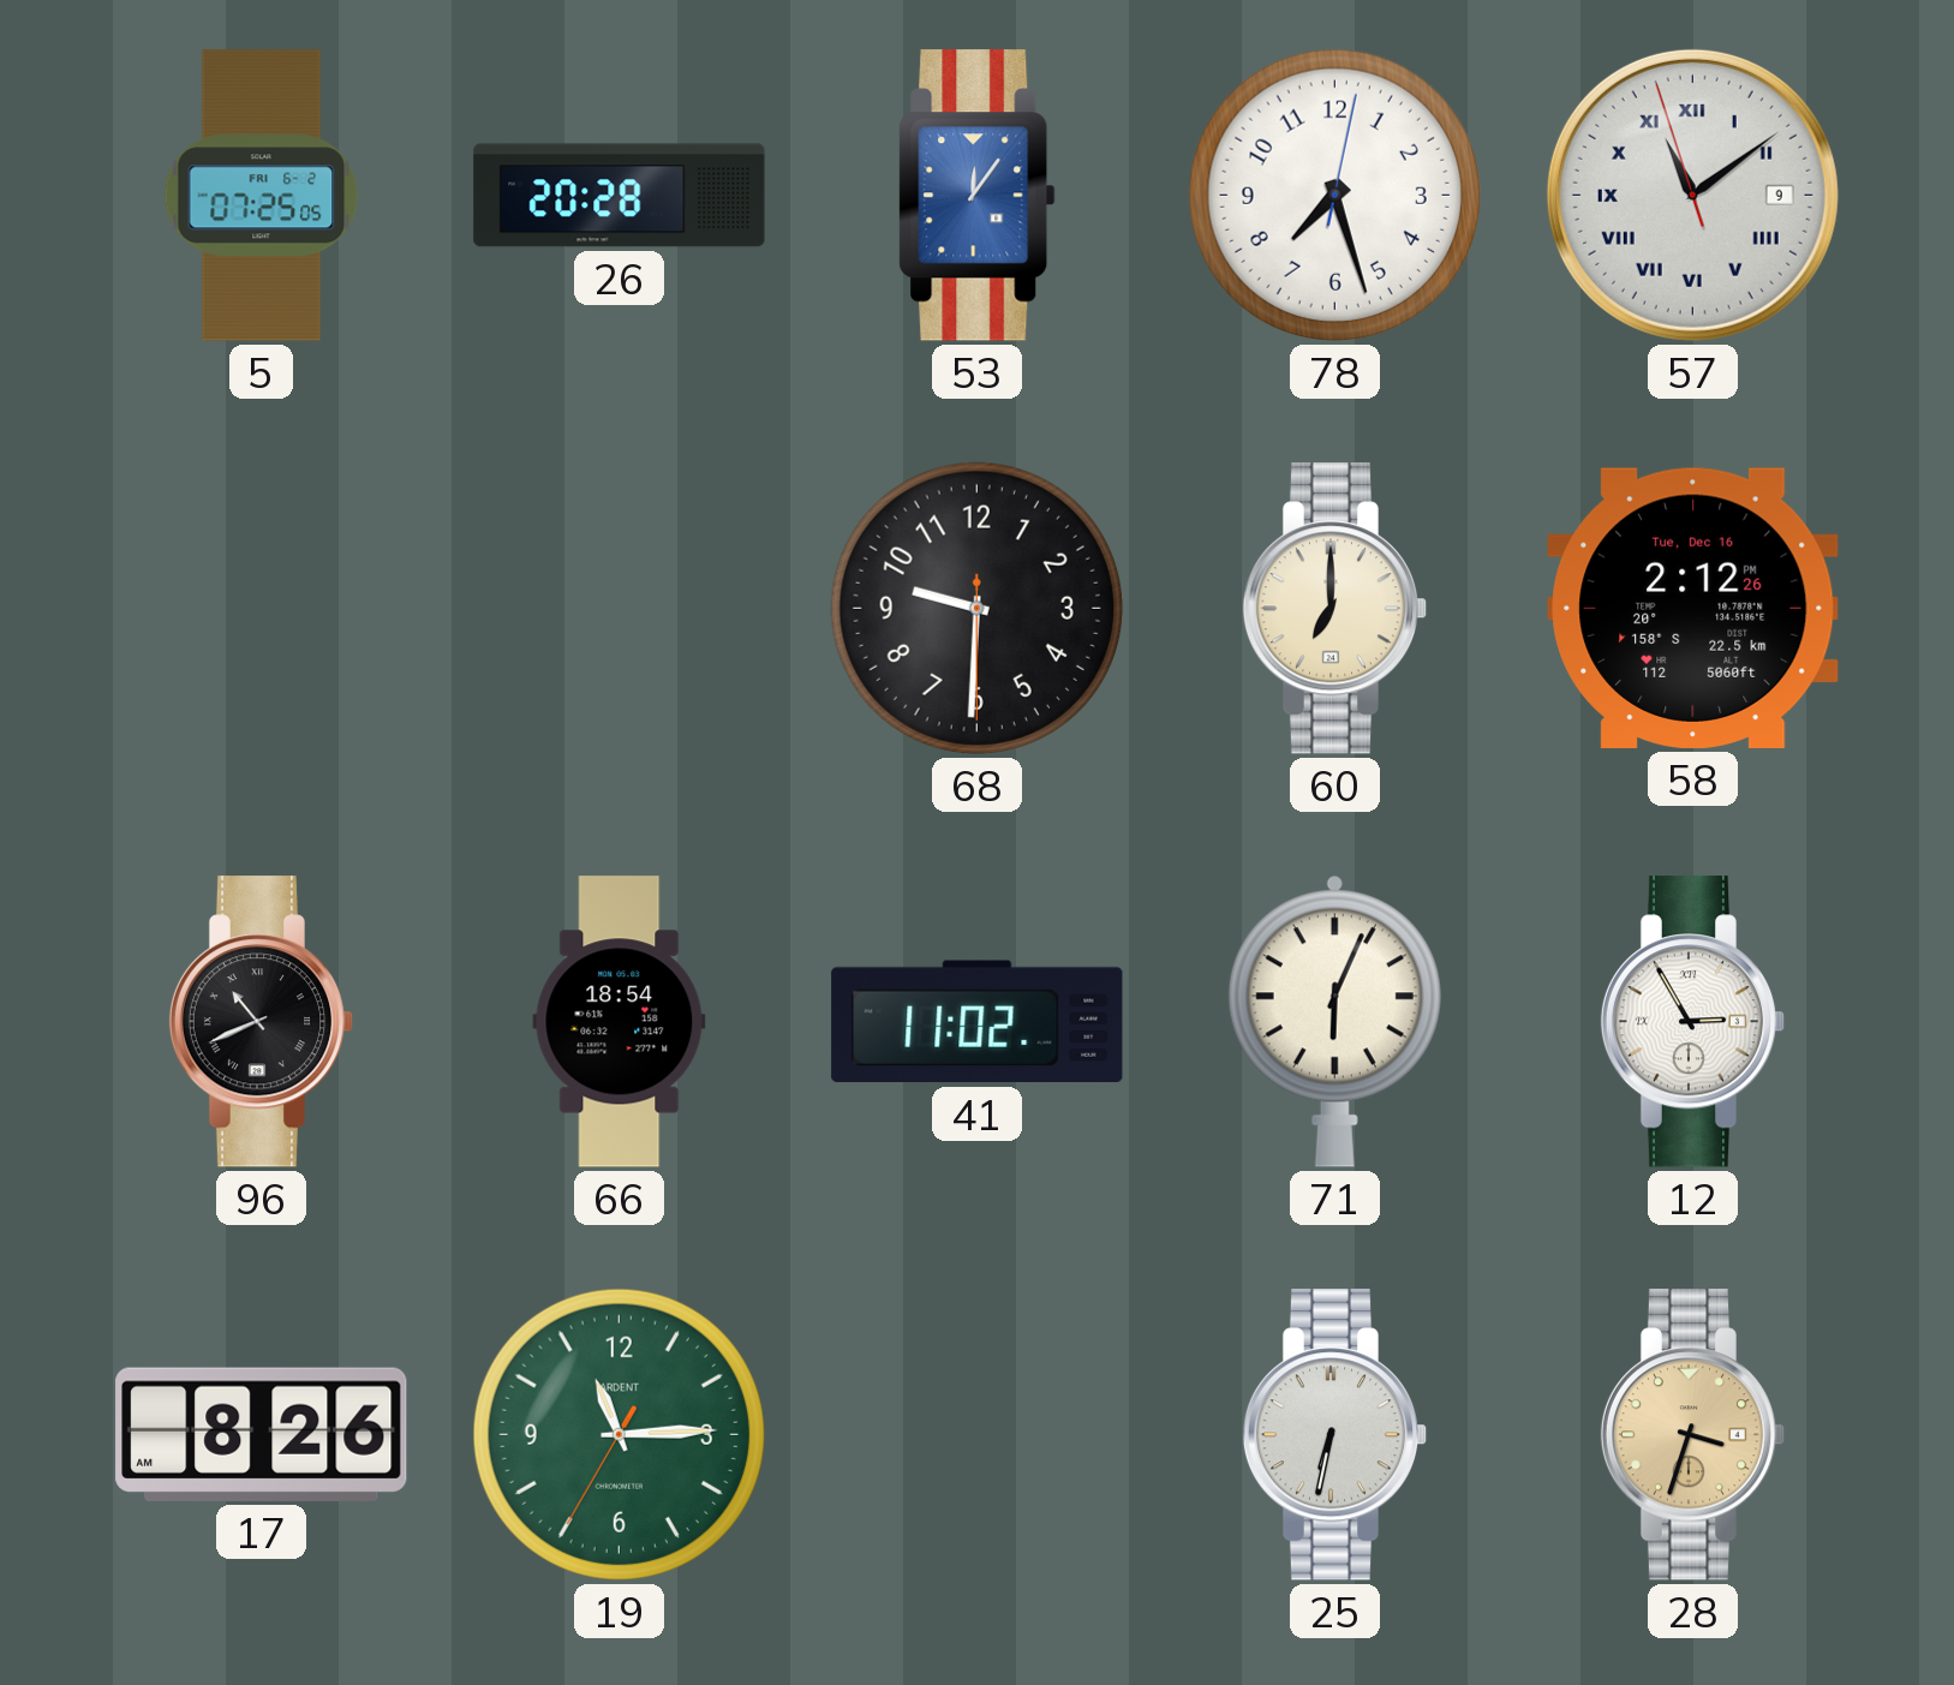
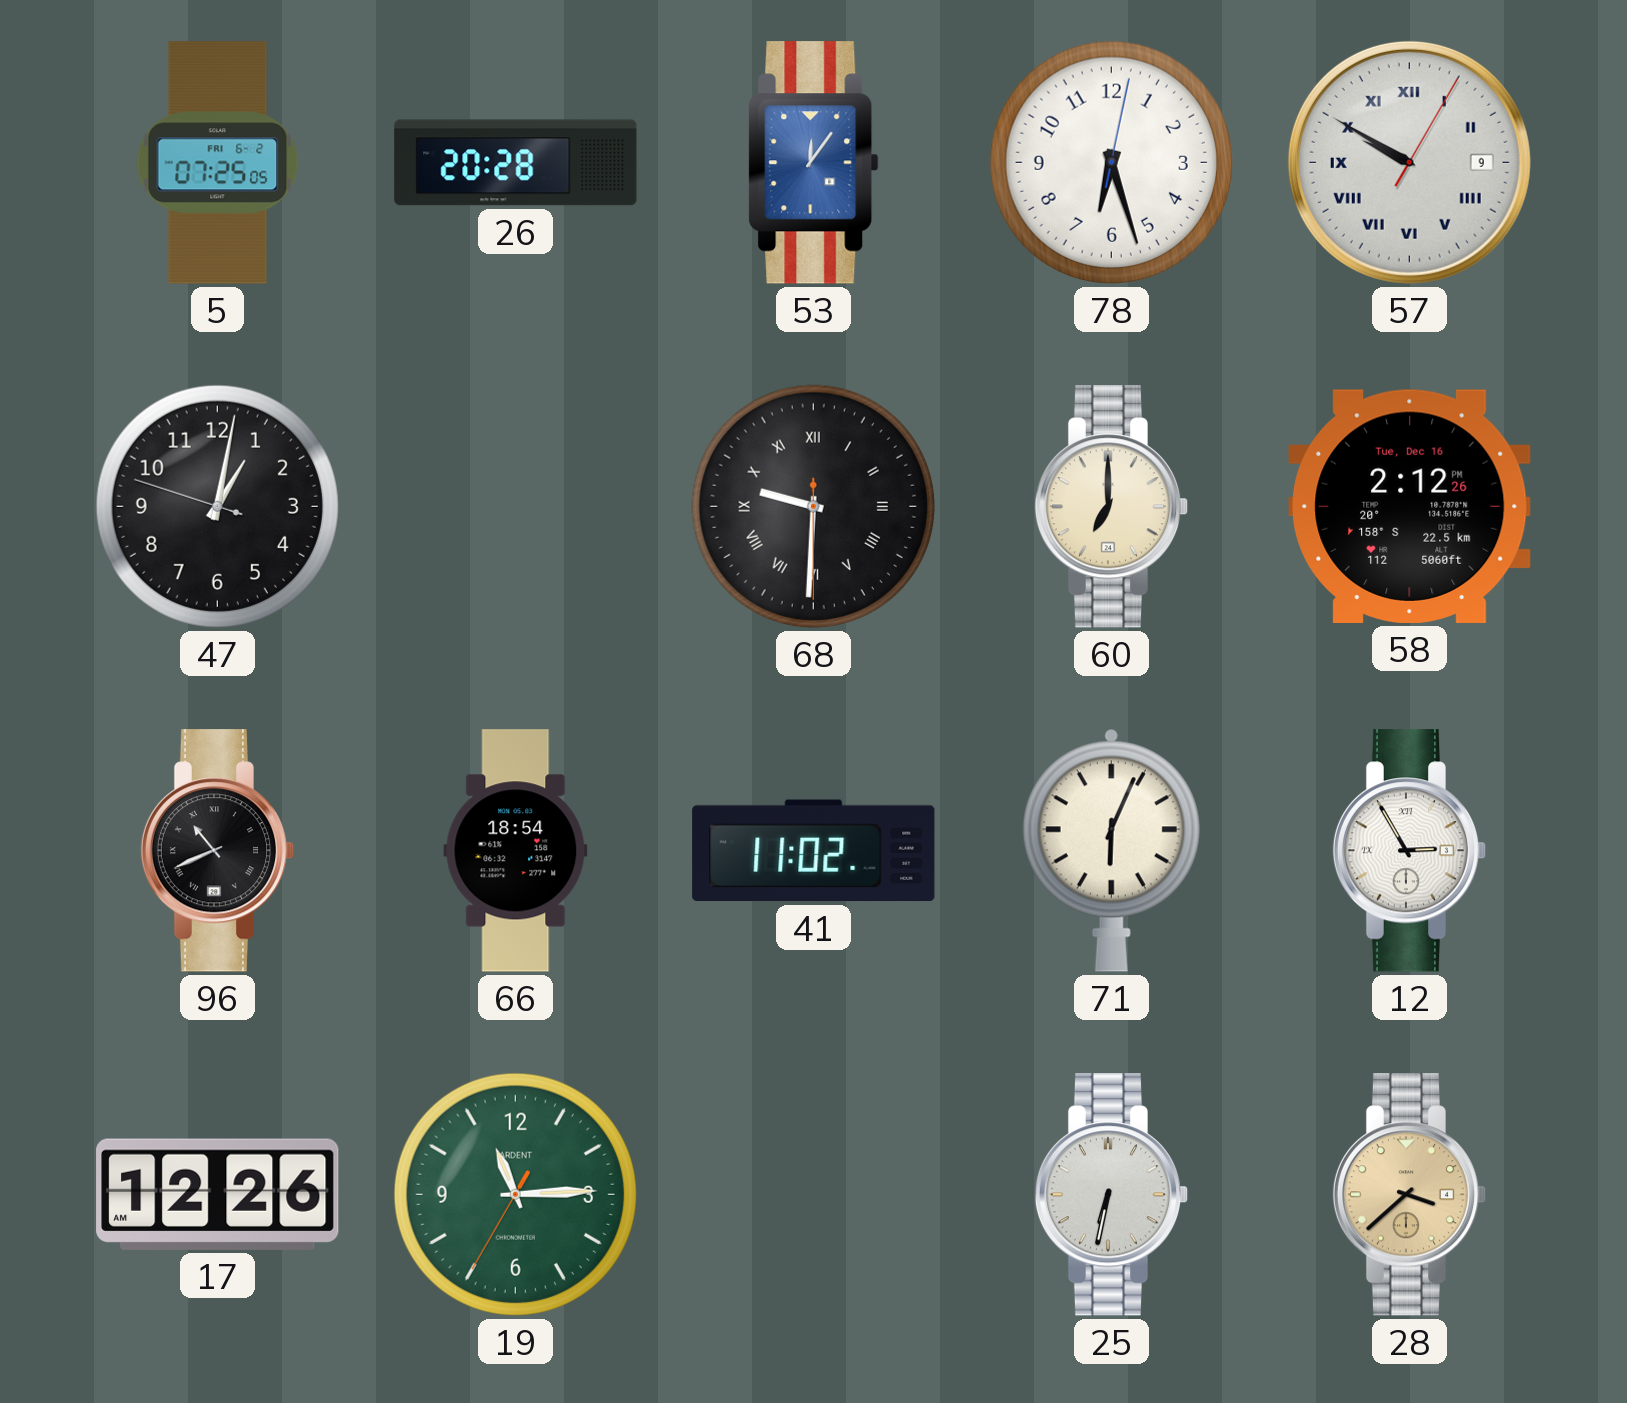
78: 7:27 -> 6:27
57: 11:08 -> 9:50
47: none -> 1:01
68 numerals: Arabic -> Roman
17: 8:26 -> 12:26
28: 3:33 -> 3:38
